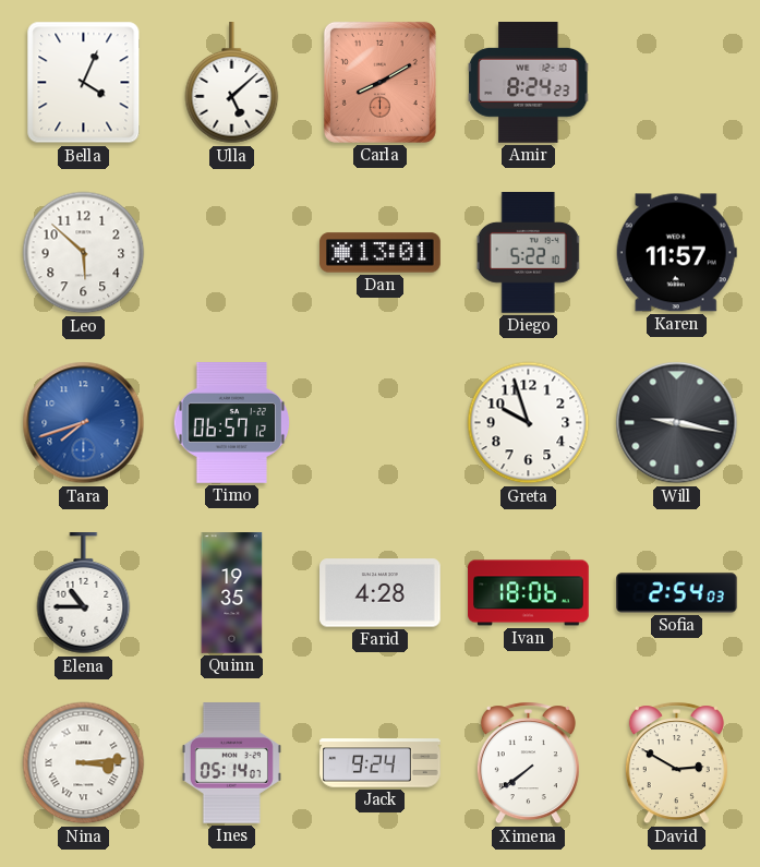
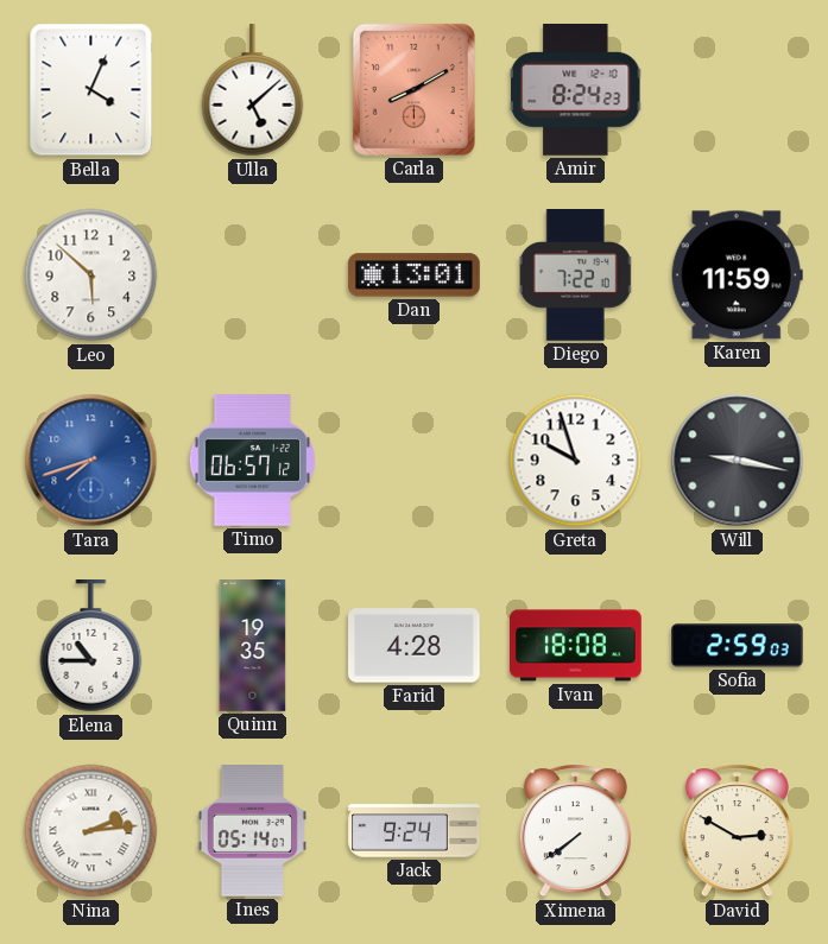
Diego: 5:22 -> 7:22
Karen: 11:57 -> 11:59
Ivan: 18:06 -> 18:08
Sofia: 2:54 -> 2:59
Nina: 3:14 -> 2:14
